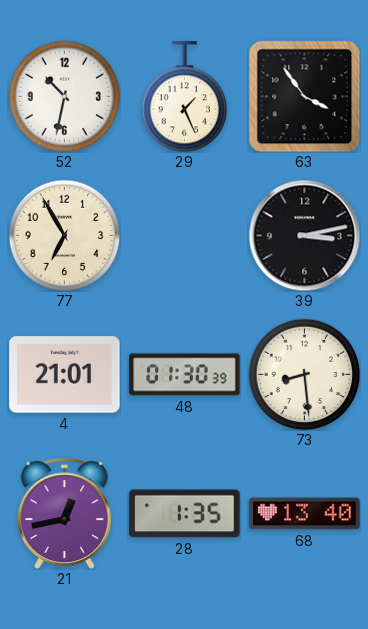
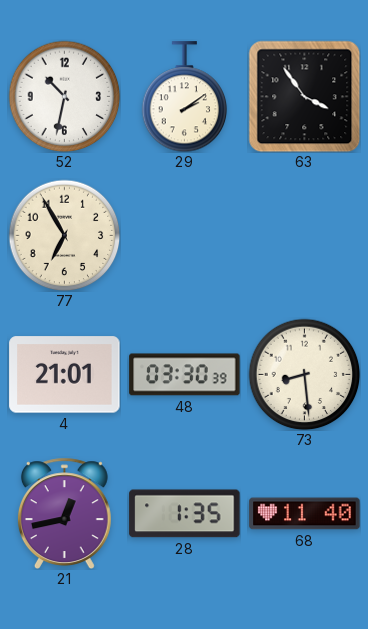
29: 1:26 -> 2:09
39: 3:13 -> none
48: 01:30 -> 03:30
68: 13:40 -> 11:40
